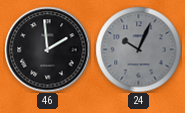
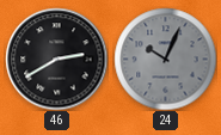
46: 1:59 -> 2:40
